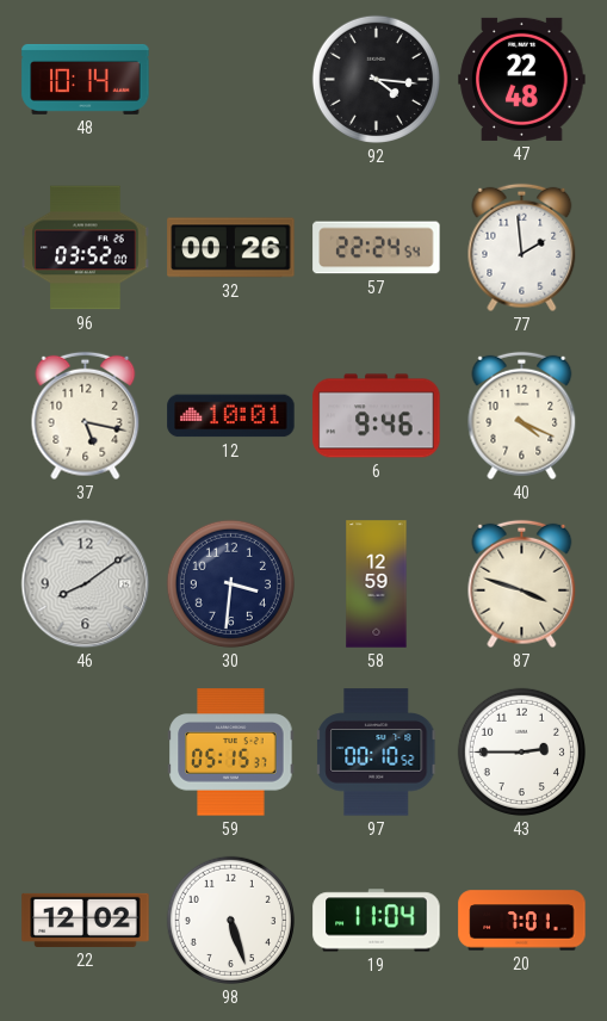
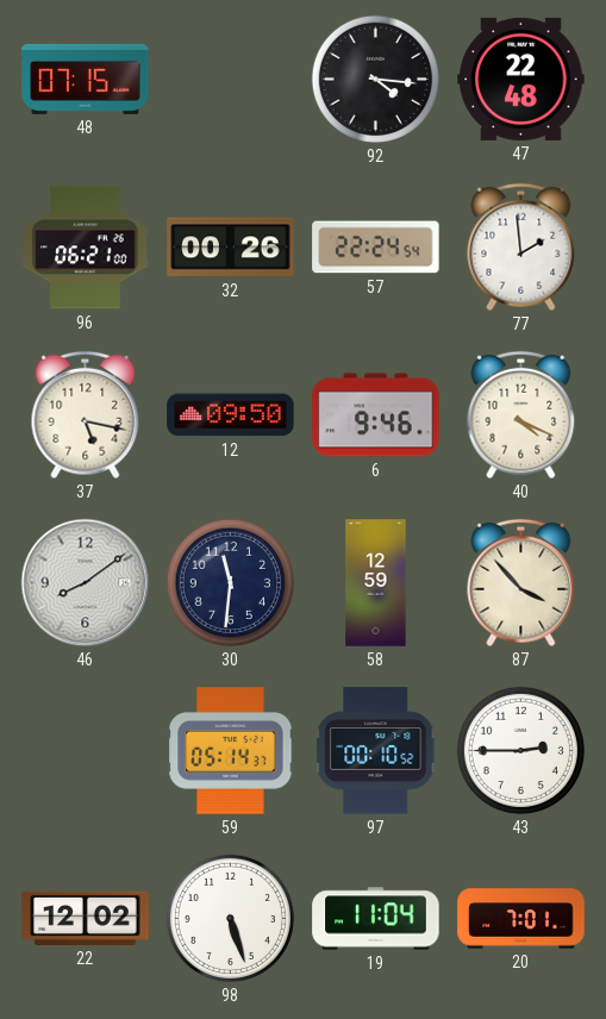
48: 10:14 -> 07:15
96: 03:52 -> 06:21
12: 10:01 -> 09:50
30: 3:31 -> 11:31
87: 3:48 -> 3:53
59: 05:15 -> 05:14
